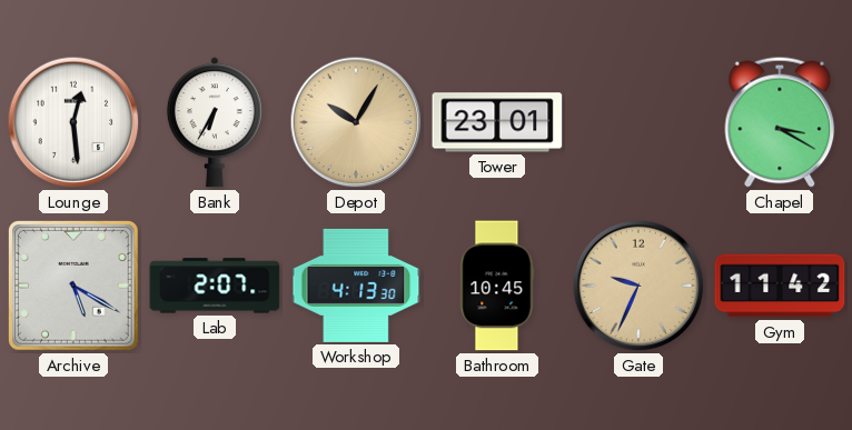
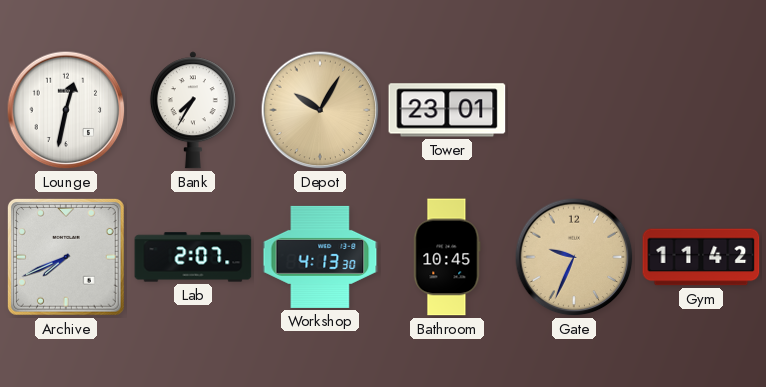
Lounge: 12:29 -> 12:32
Bank: 6:35 -> 7:35
Chapel: 3:20 -> none
Archive: 5:20 -> 7:41
